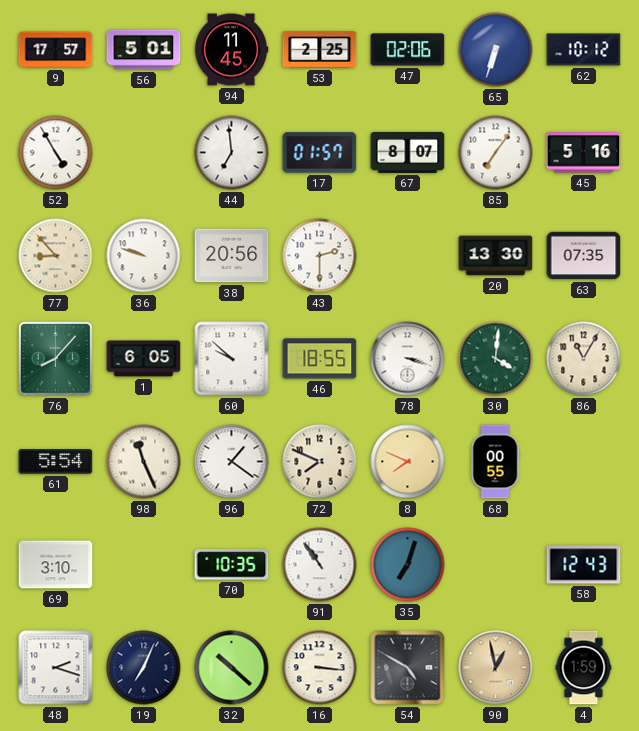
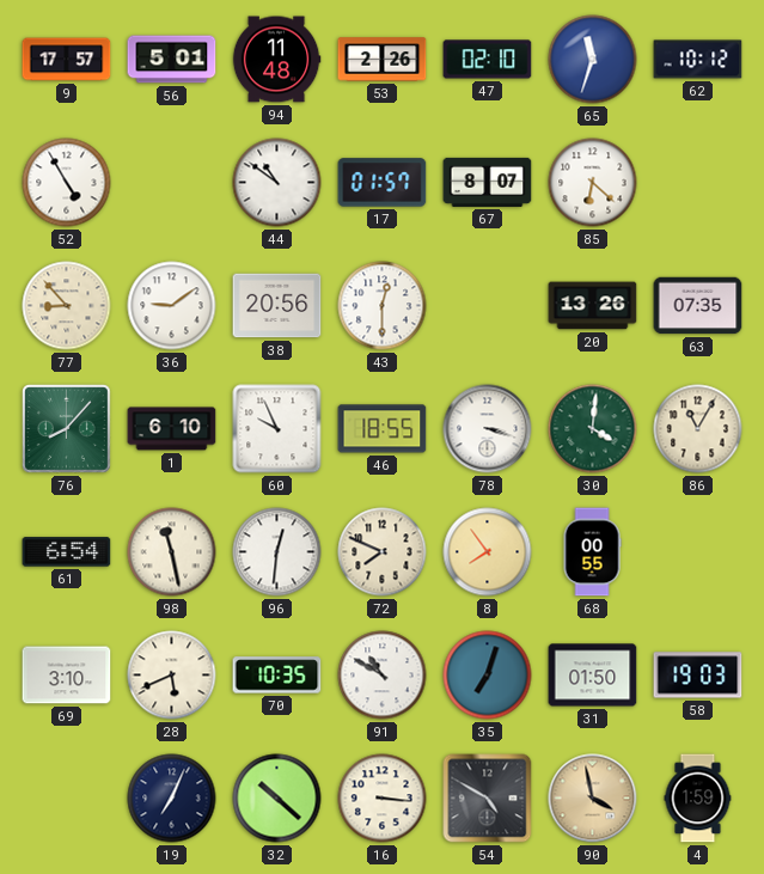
94: 11:45 -> 11:48
53: 2:25 -> 2:26
47: 02:06 -> 02:10
65: 6:33 -> 11:33
44: 6:59 -> 10:51
85: 7:06 -> 6:22
45: 5:16 -> none
36: 9:48 -> 9:09
43: 2:30 -> 12:30
20: 13:30 -> 13:26
1: 6:05 -> 6:10
60: 9:52 -> 9:56
61: 5:54 -> 6:54
98: 11:26 -> 11:28
96: 1:21 -> 12:31
8: 7:49 -> 7:54
28: none -> 5:41
91: 10:54 -> 10:50
31: none -> 01:50
58: 12:43 -> 19:03
48: 2:18 -> none
90: 12:58 -> 3:58
